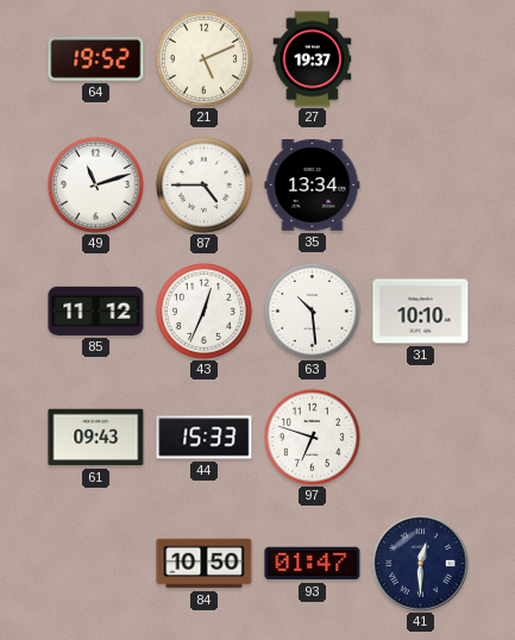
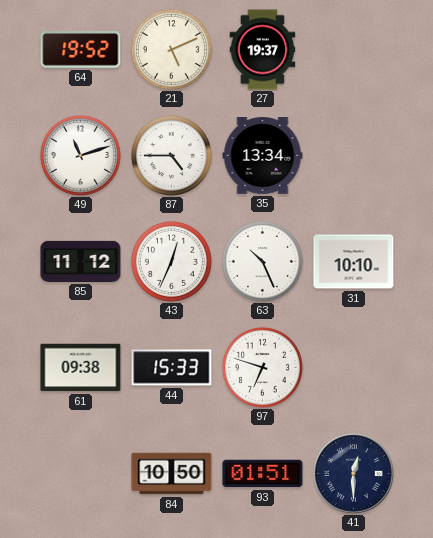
63: 10:29 -> 10:26
61: 09:43 -> 09:38
93: 01:47 -> 01:51
